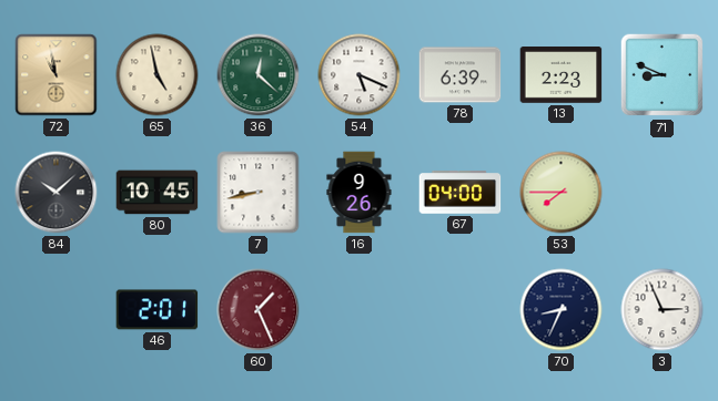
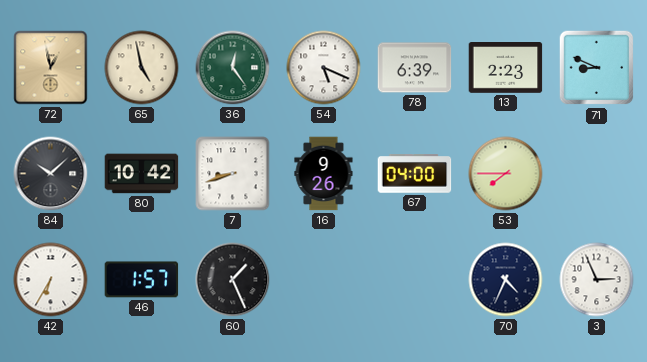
72: 10:58 -> 12:58
36: 12:22 -> 12:24
80: 10:45 -> 10:42
7: 8:43 -> 8:42
42: none -> 6:35
46: 2:01 -> 1:57
60 dial: burgundy -> black
70: 8:34 -> 4:34
